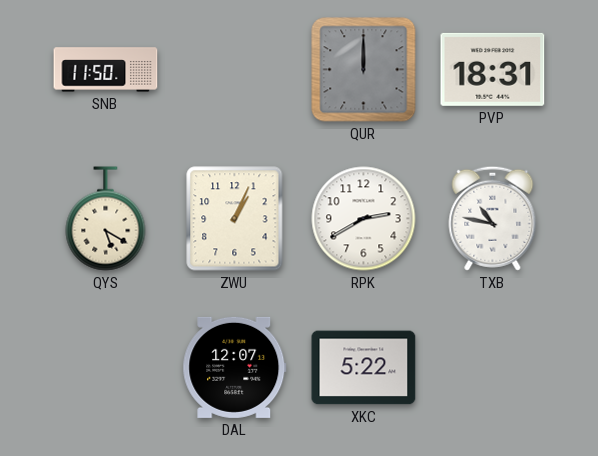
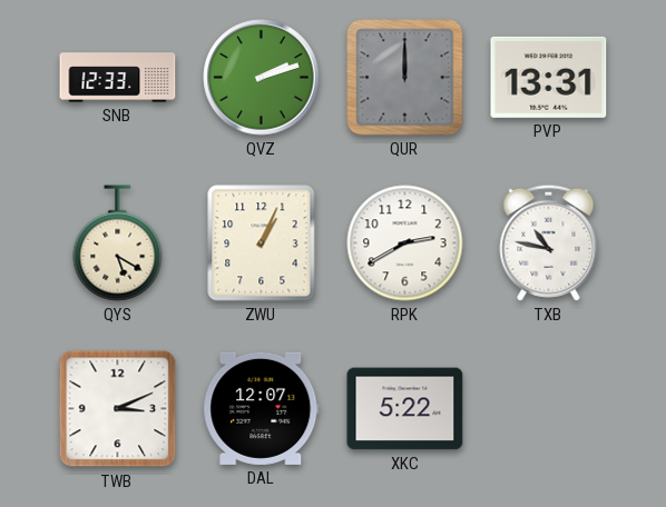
SNB: 11:50 -> 12:33
QVZ: none -> 2:12
PVP: 18:31 -> 13:31
TWB: none -> 3:11
